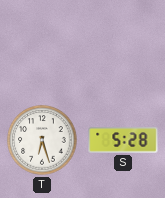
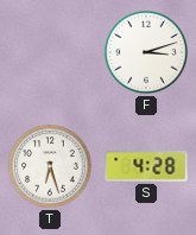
F: none -> 3:12
S: 5:28 -> 4:28
